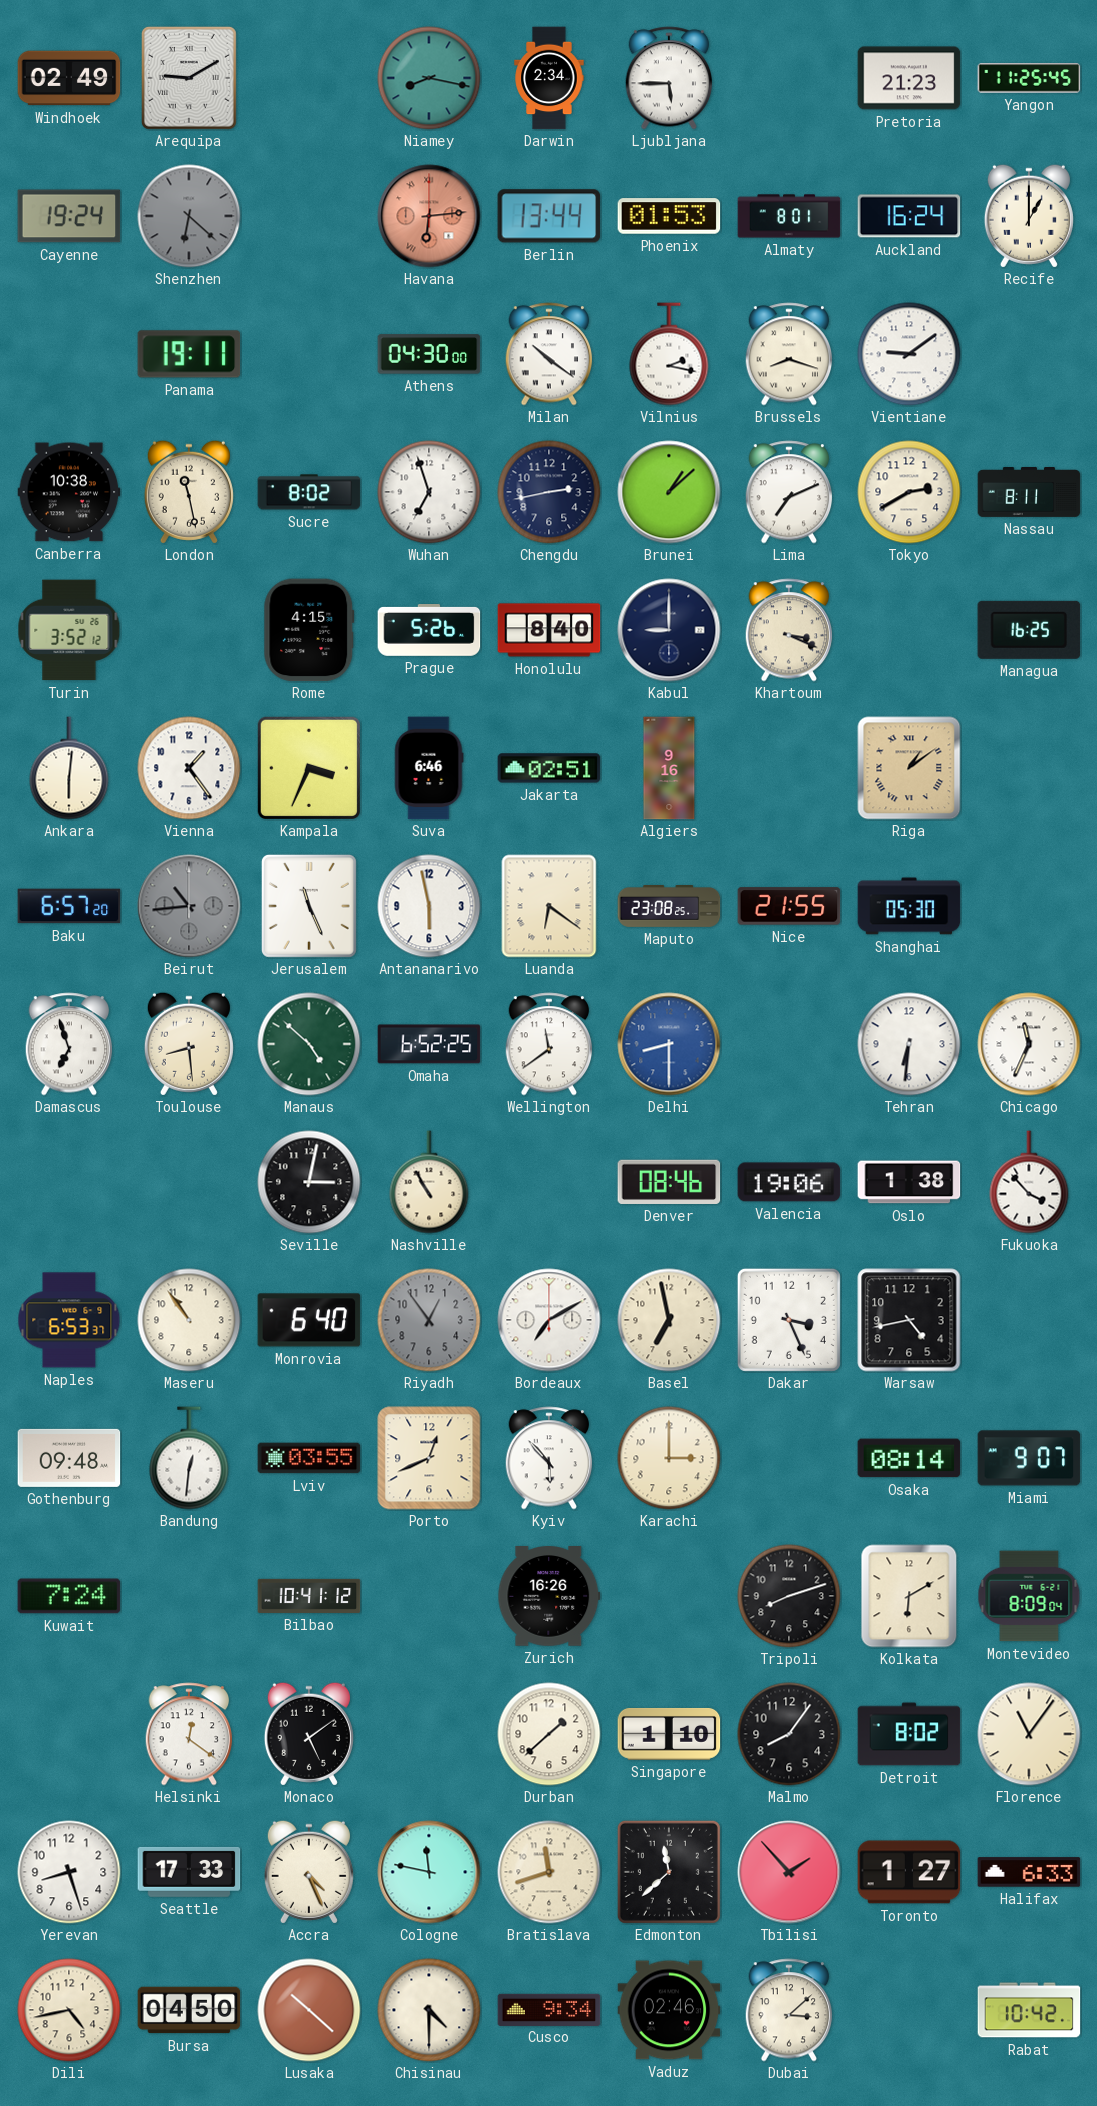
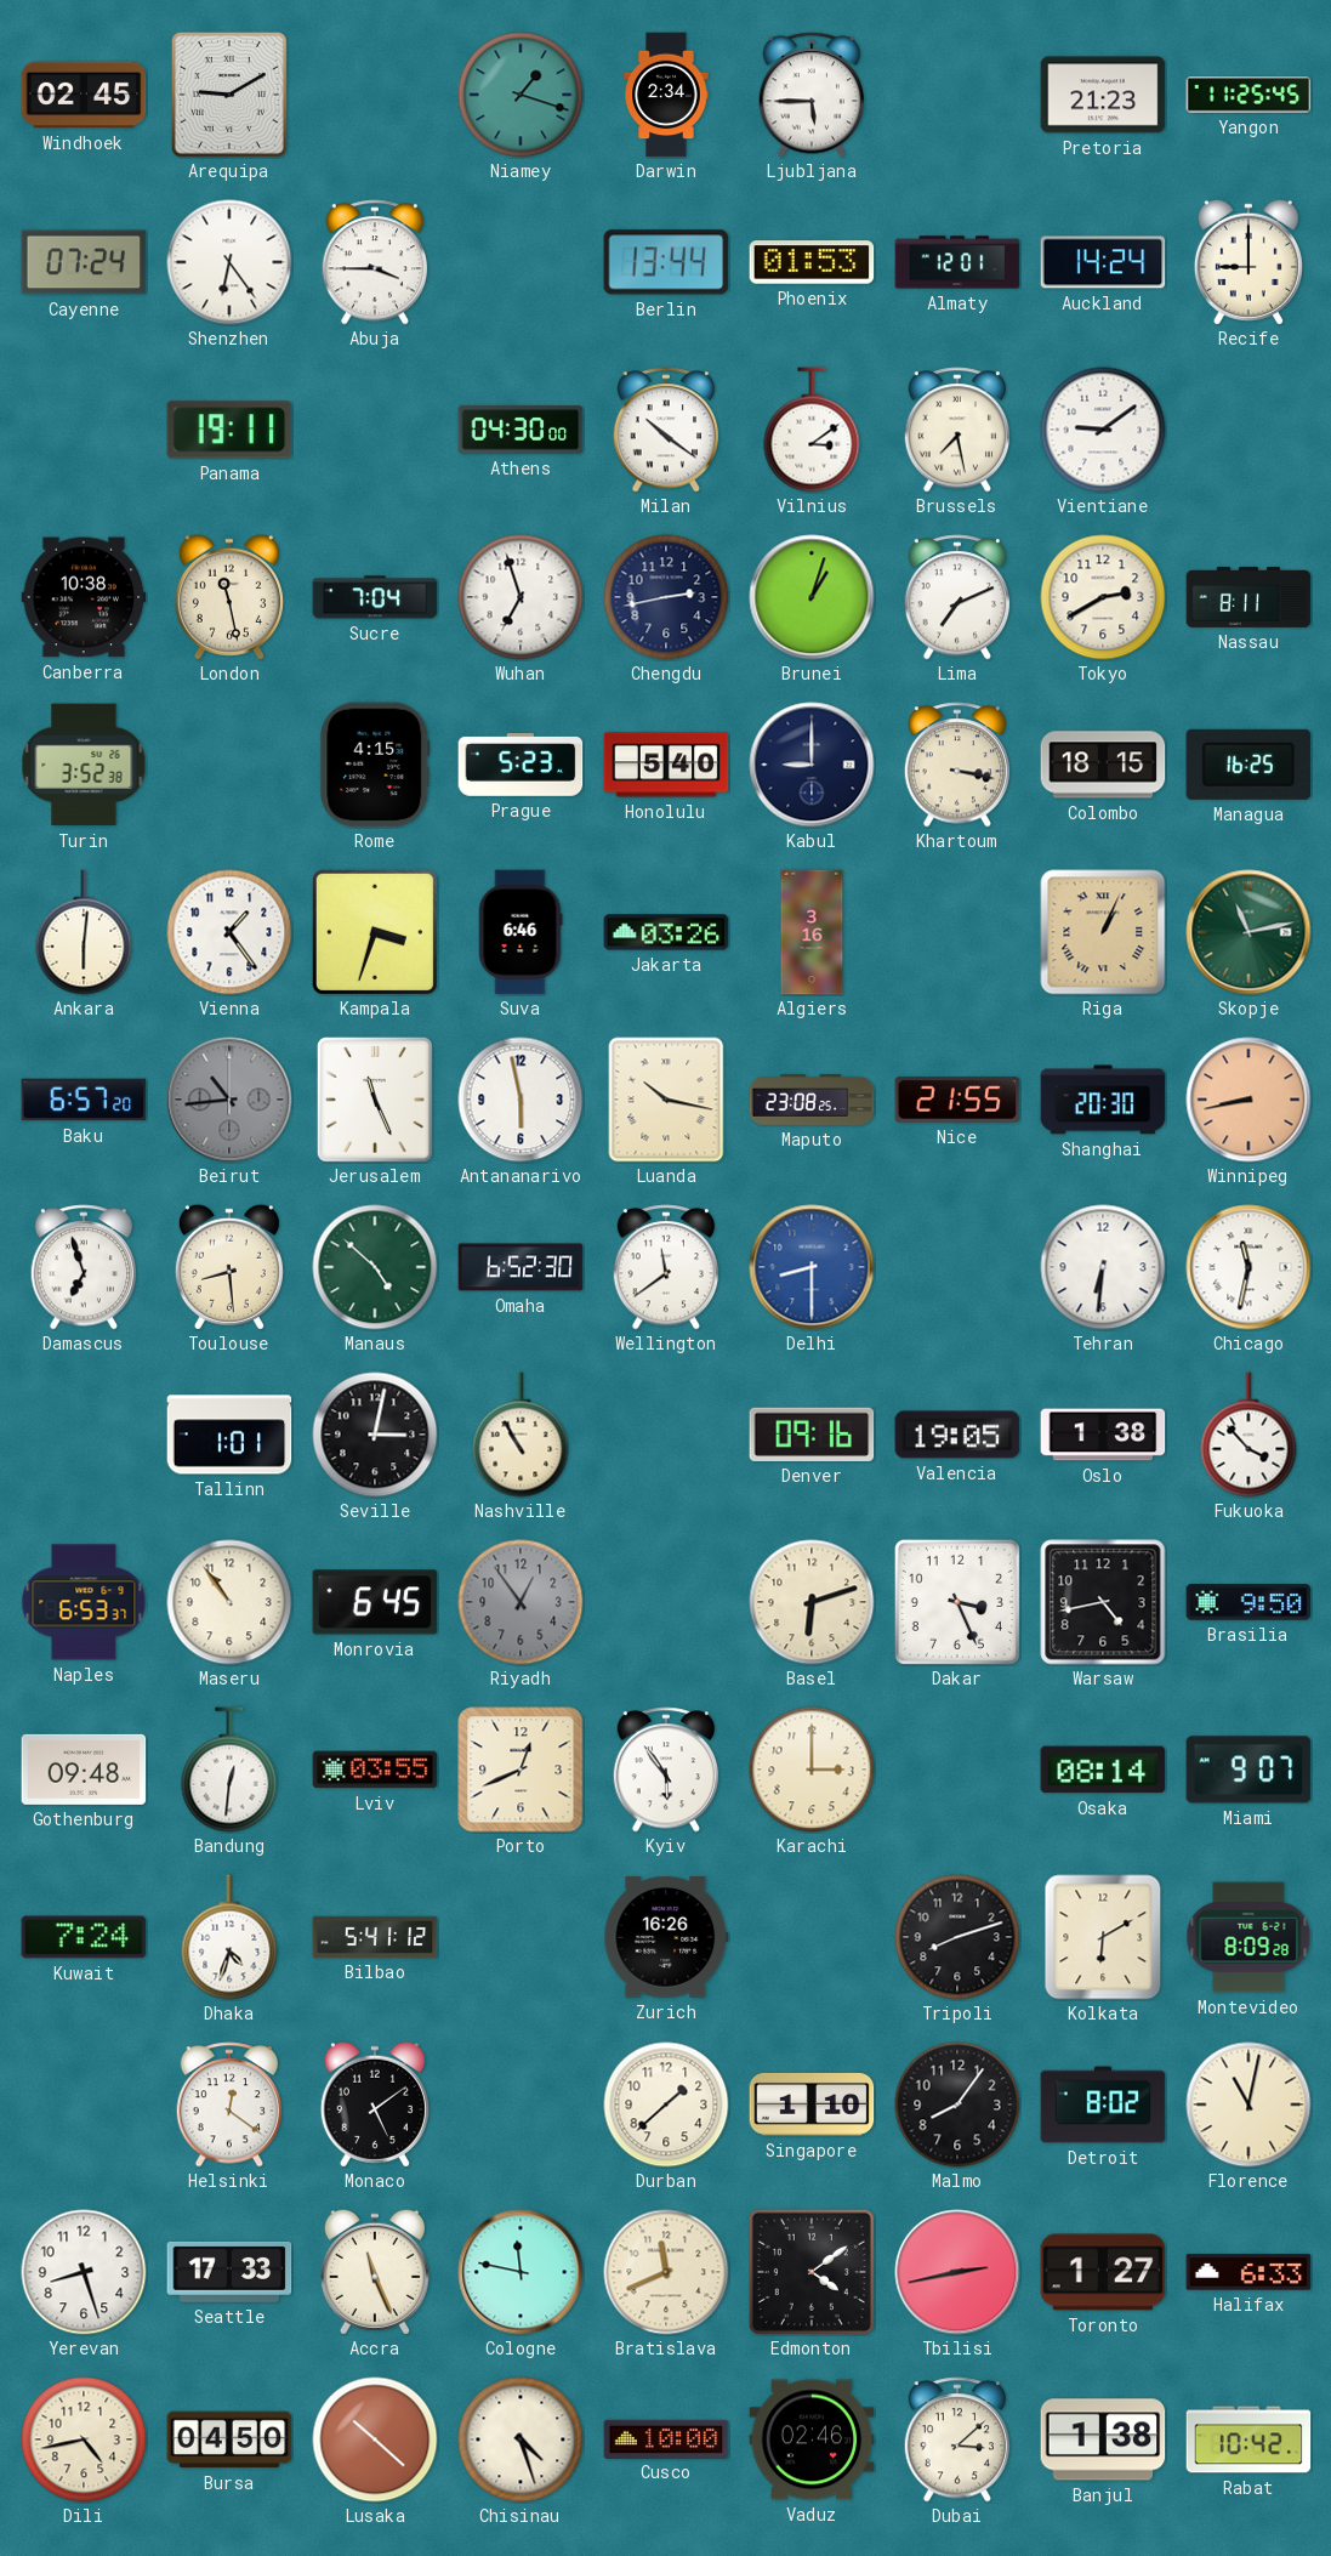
Windhoek: 02:49 -> 02:45
Niamey: 8:17 -> 1:18
Cayenne: 19:24 -> 07:24
Shenzhen: 6:22 -> 6:24
Shenzhen dial: grey -> white
Abuja: none -> 3:45
Havana: 6:14 -> none
Almaty: 8:01 -> 12:01
Auckland: 16:24 -> 14:24
Recife: 1:00 -> 9:00
Vilnius: 2:17 -> 3:09
Brussels: 8:18 -> 7:28
Sucre: 8:02 -> 7:04
Brunei: 1:08 -> 1:03
Turin: 3:52:12 -> 3:52:38
Prague: 5:26 -> 5:23
Honolulu: 8:40 -> 5:40
Khartoum: 3:19 -> 3:17
Colombo: none -> 18:15
Kampala: 3:34 -> 3:33
Jakarta: 02:51 -> 03:26
Algiers: 9:16 -> 3:16
Riga: 1:09 -> 1:04
Skopje: none -> 11:13
Luanda: 6:21 -> 10:17
Shanghai: 05:30 -> 20:30
Winnipeg: none -> 8:43
Omaha: 6:52:25 -> 6:52:30
Chicago: 11:34 -> 11:32
Tallinn: none -> 1:01
Denver: 08:46 -> 09:16
Valencia: 19:06 -> 19:05
Monrovia: 6:40 -> 6:45
Bordeaux: 7:10 -> none
Basel: 6:58 -> 6:12
Brasilia: none -> 9:50
Kyiv: 5:53 -> 5:54
Dhaka: none -> 4:33
Bilbao: 10:41 -> 5:41
Montevideo: 8:09:04 -> 8:09:28
Florence: 11:06 -> 11:02
Accra: 4:26 -> 11:26
Bratislava: 11:42 -> 11:41
Edmonton: 11:38 -> 4:09
Tbilisi: 1:53 -> 2:43
Chisinau: 4:30 -> 4:27
Cusco: 9:34 -> 10:00
Banjul: none -> 1:38
